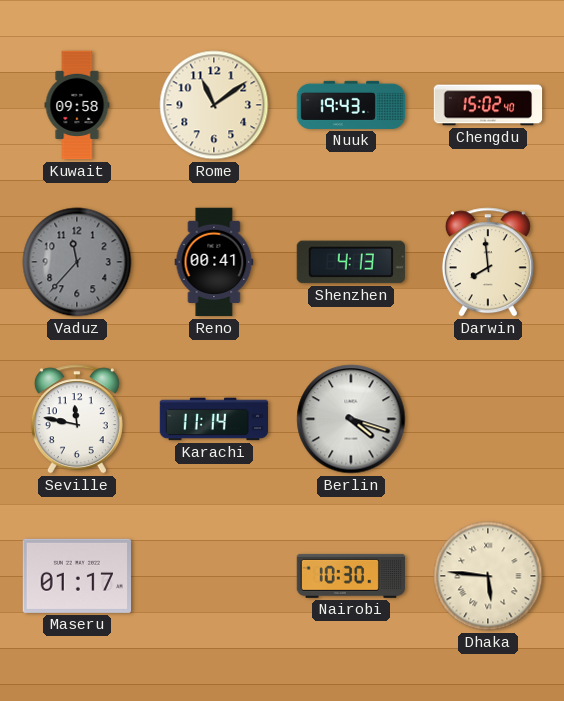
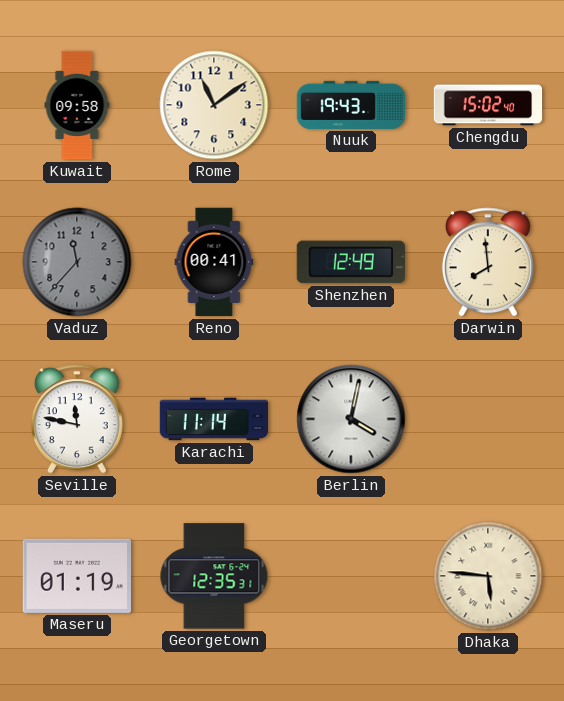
Shenzhen: 4:13 -> 12:49
Berlin: 4:18 -> 4:02
Maseru: 01:17 -> 01:19
Georgetown: none -> 12:35
Nairobi: 10:30 -> none
